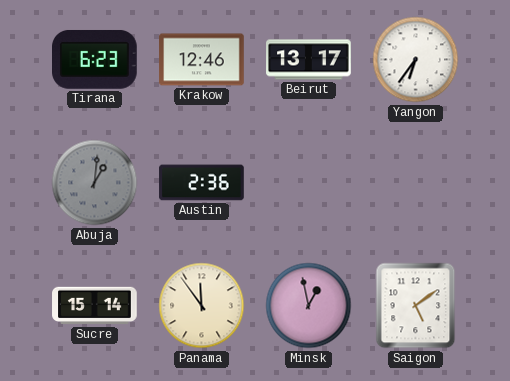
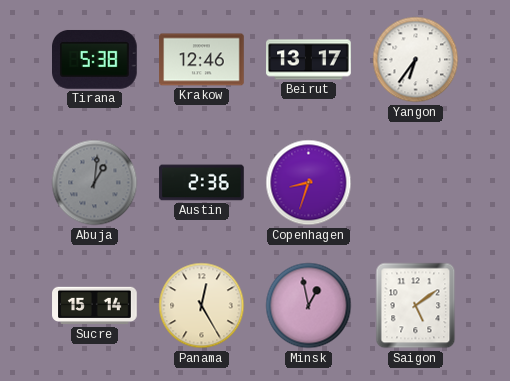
Tirana: 6:23 -> 5:38
Copenhagen: none -> 8:33
Panama: 11:54 -> 12:25
